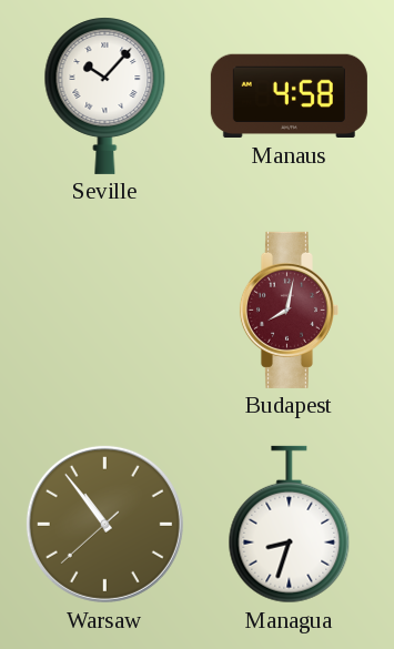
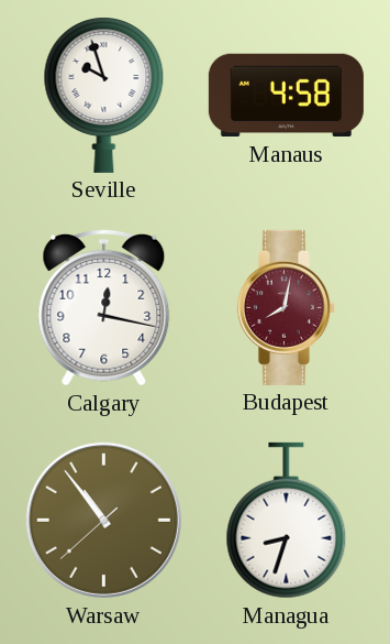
Seville: 10:07 -> 9:57
Calgary: none -> 12:17
